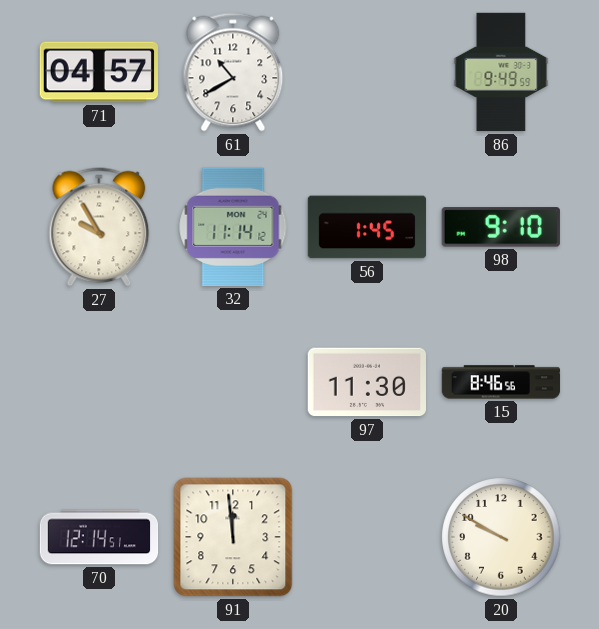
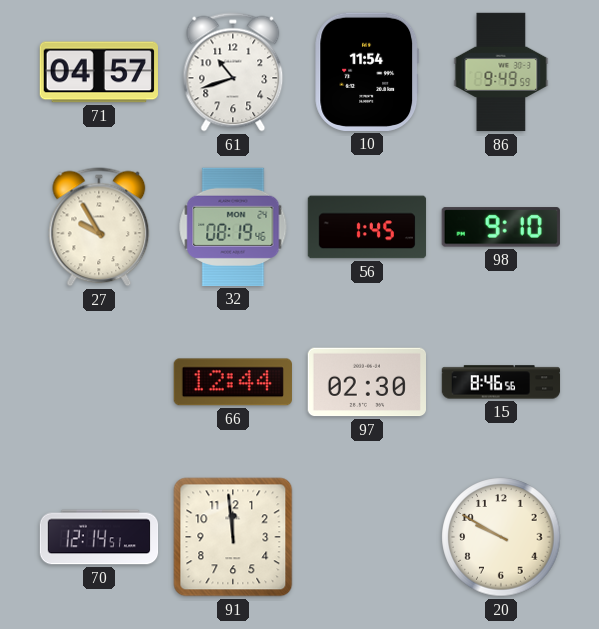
61: 10:40 -> 10:42
10: none -> 11:54
32: 11:14 -> 08:19
66: none -> 12:44
97: 11:30 -> 02:30
